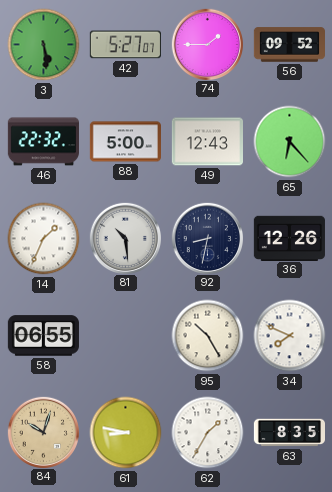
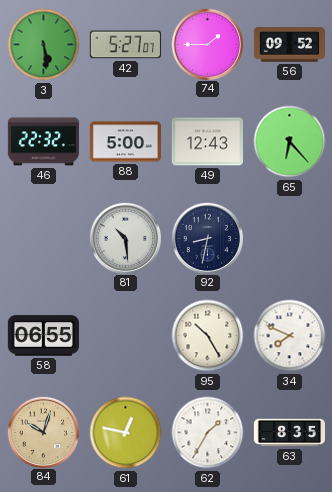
14: 1:34 -> none
36: 12:26 -> none
61: 8:47 -> 12:47
